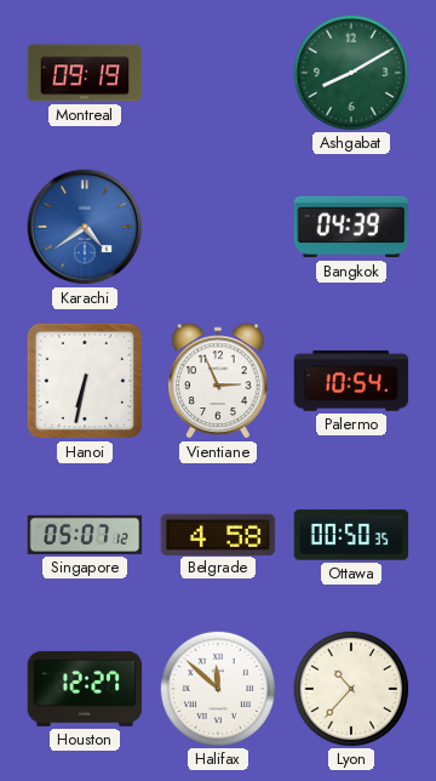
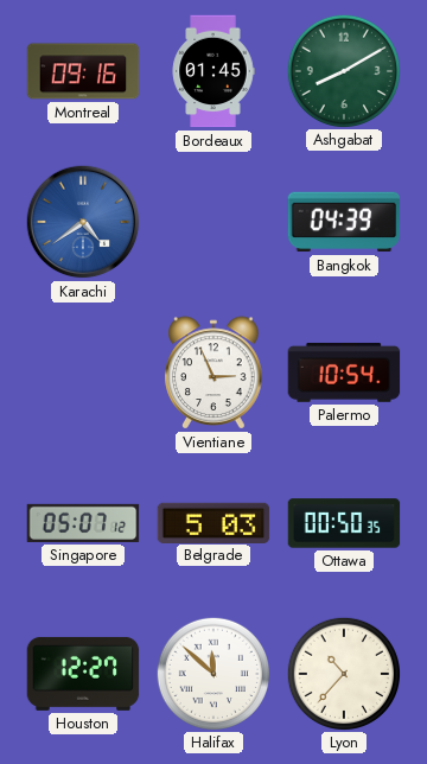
Montreal: 09:19 -> 09:16
Bordeaux: none -> 01:45
Hanoi: 6:32 -> none
Belgrade: 4:58 -> 5:03
